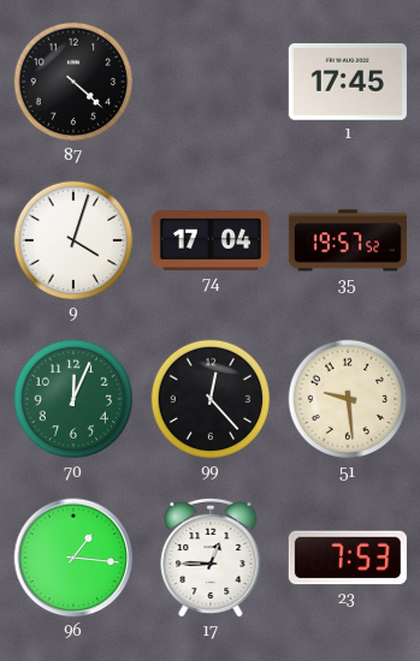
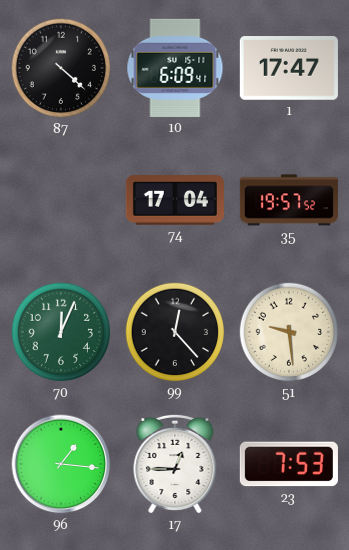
10: none -> 6:09
1: 17:45 -> 17:47
9: 4:03 -> none
